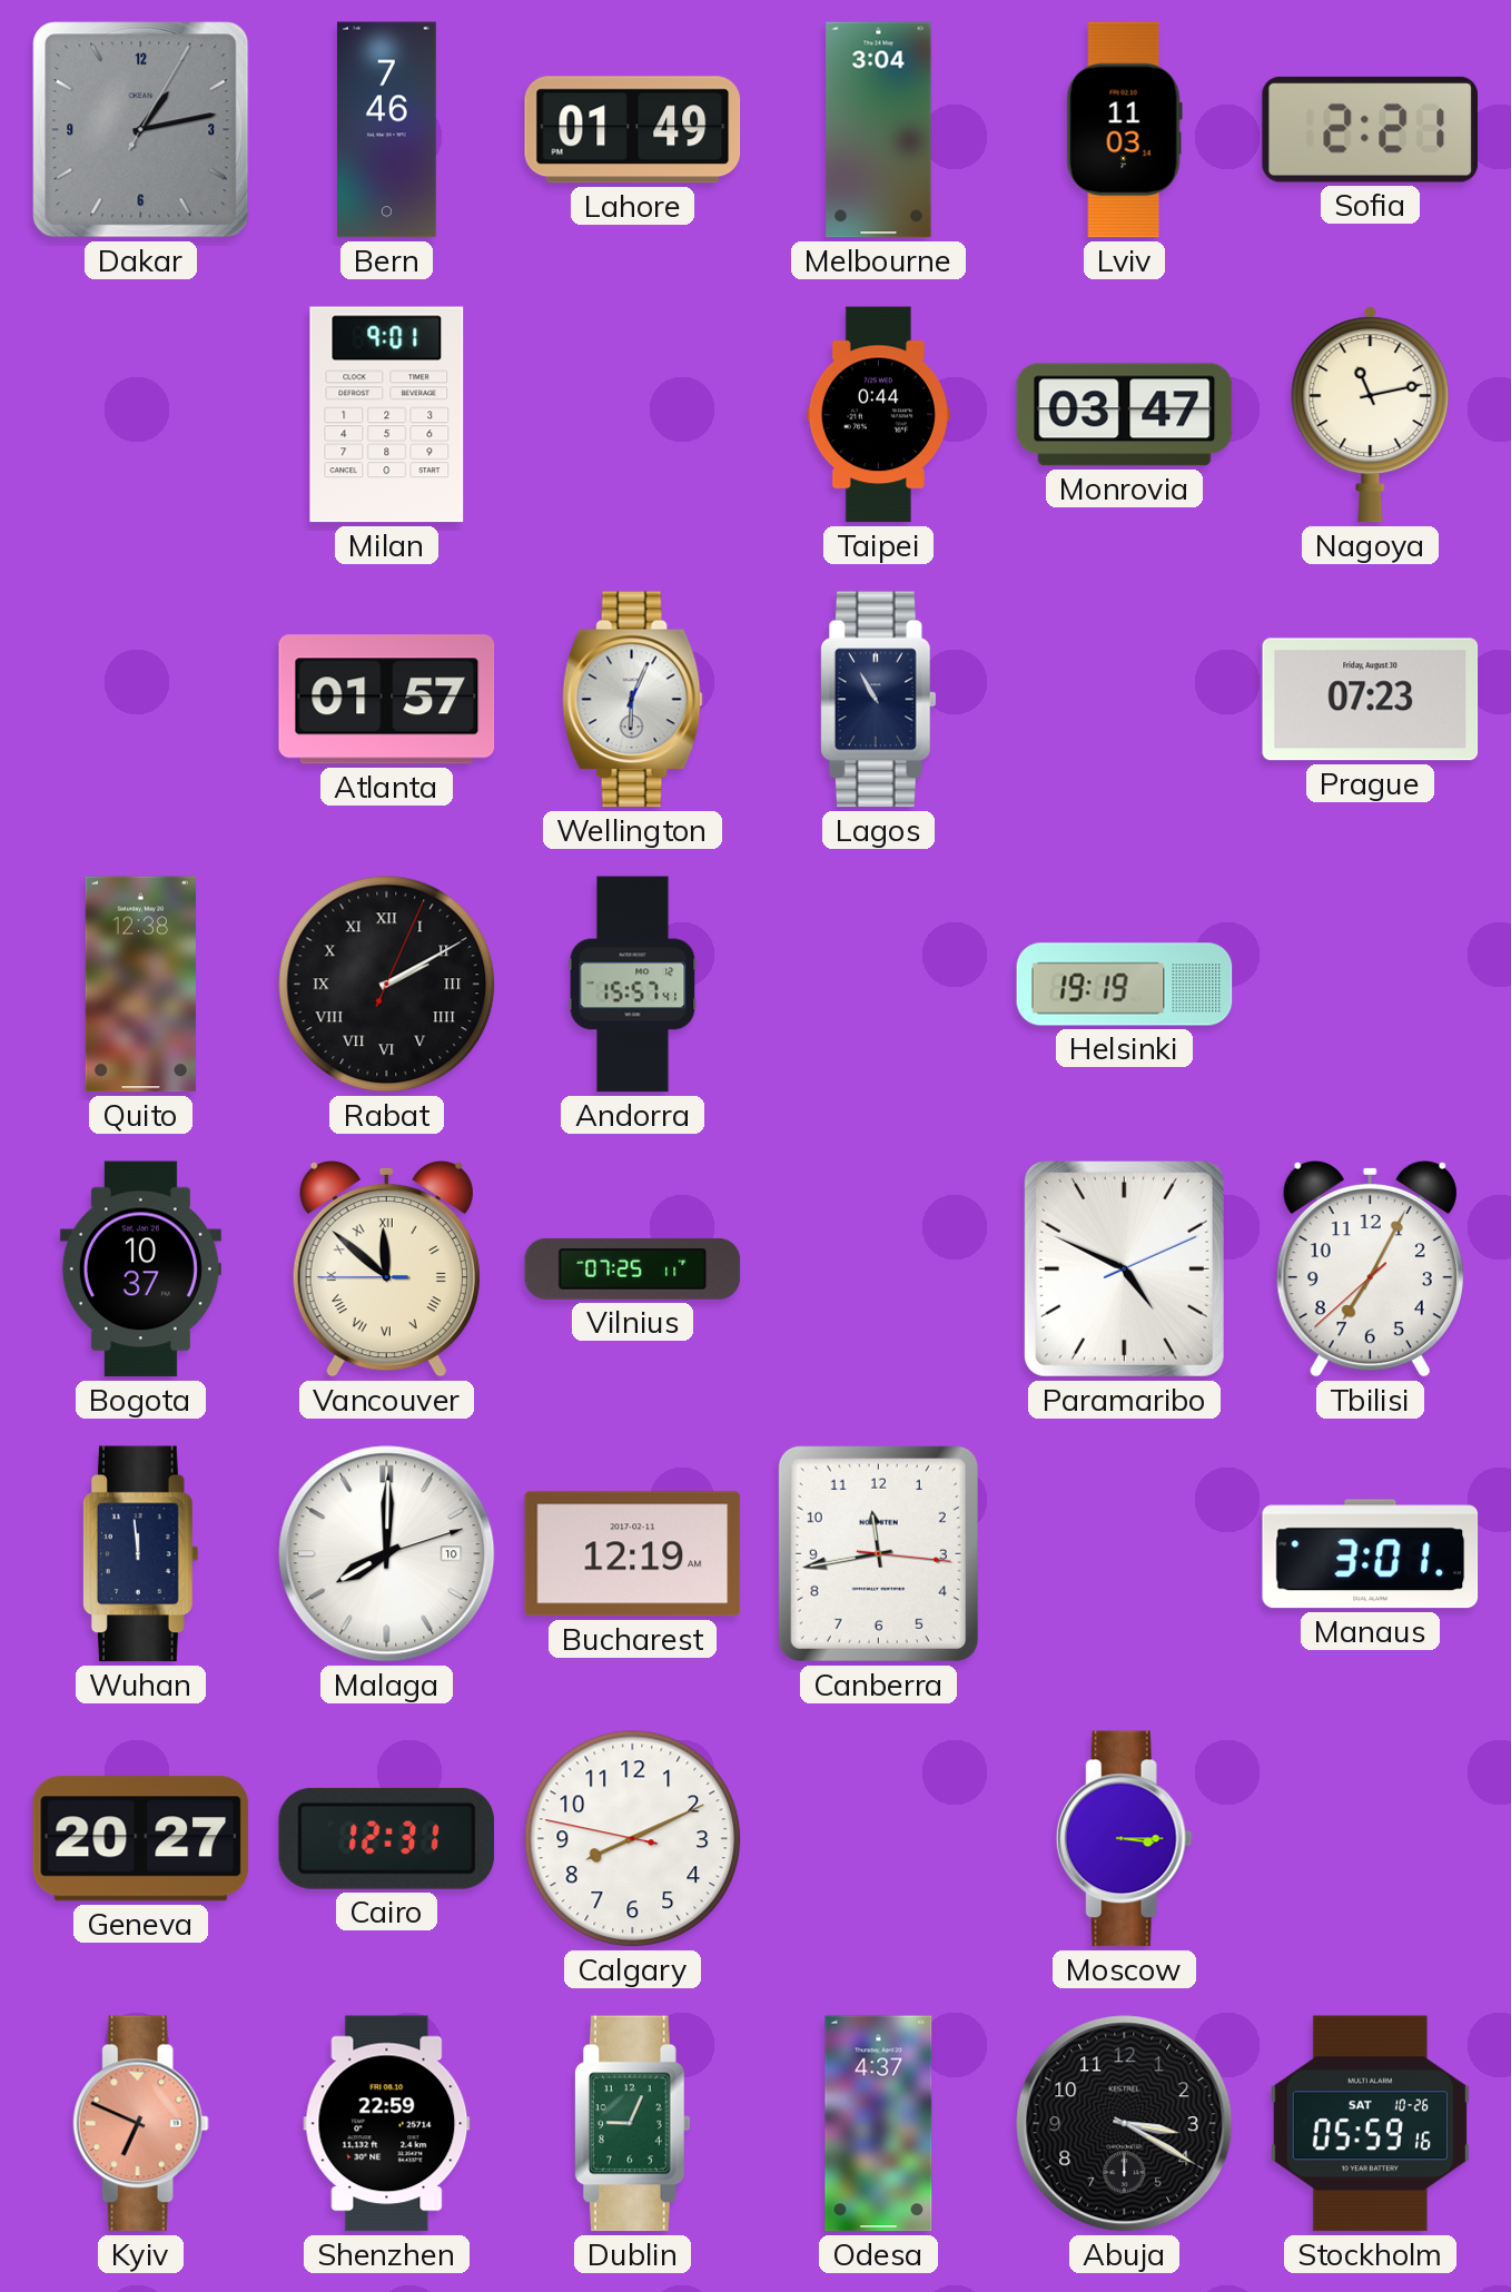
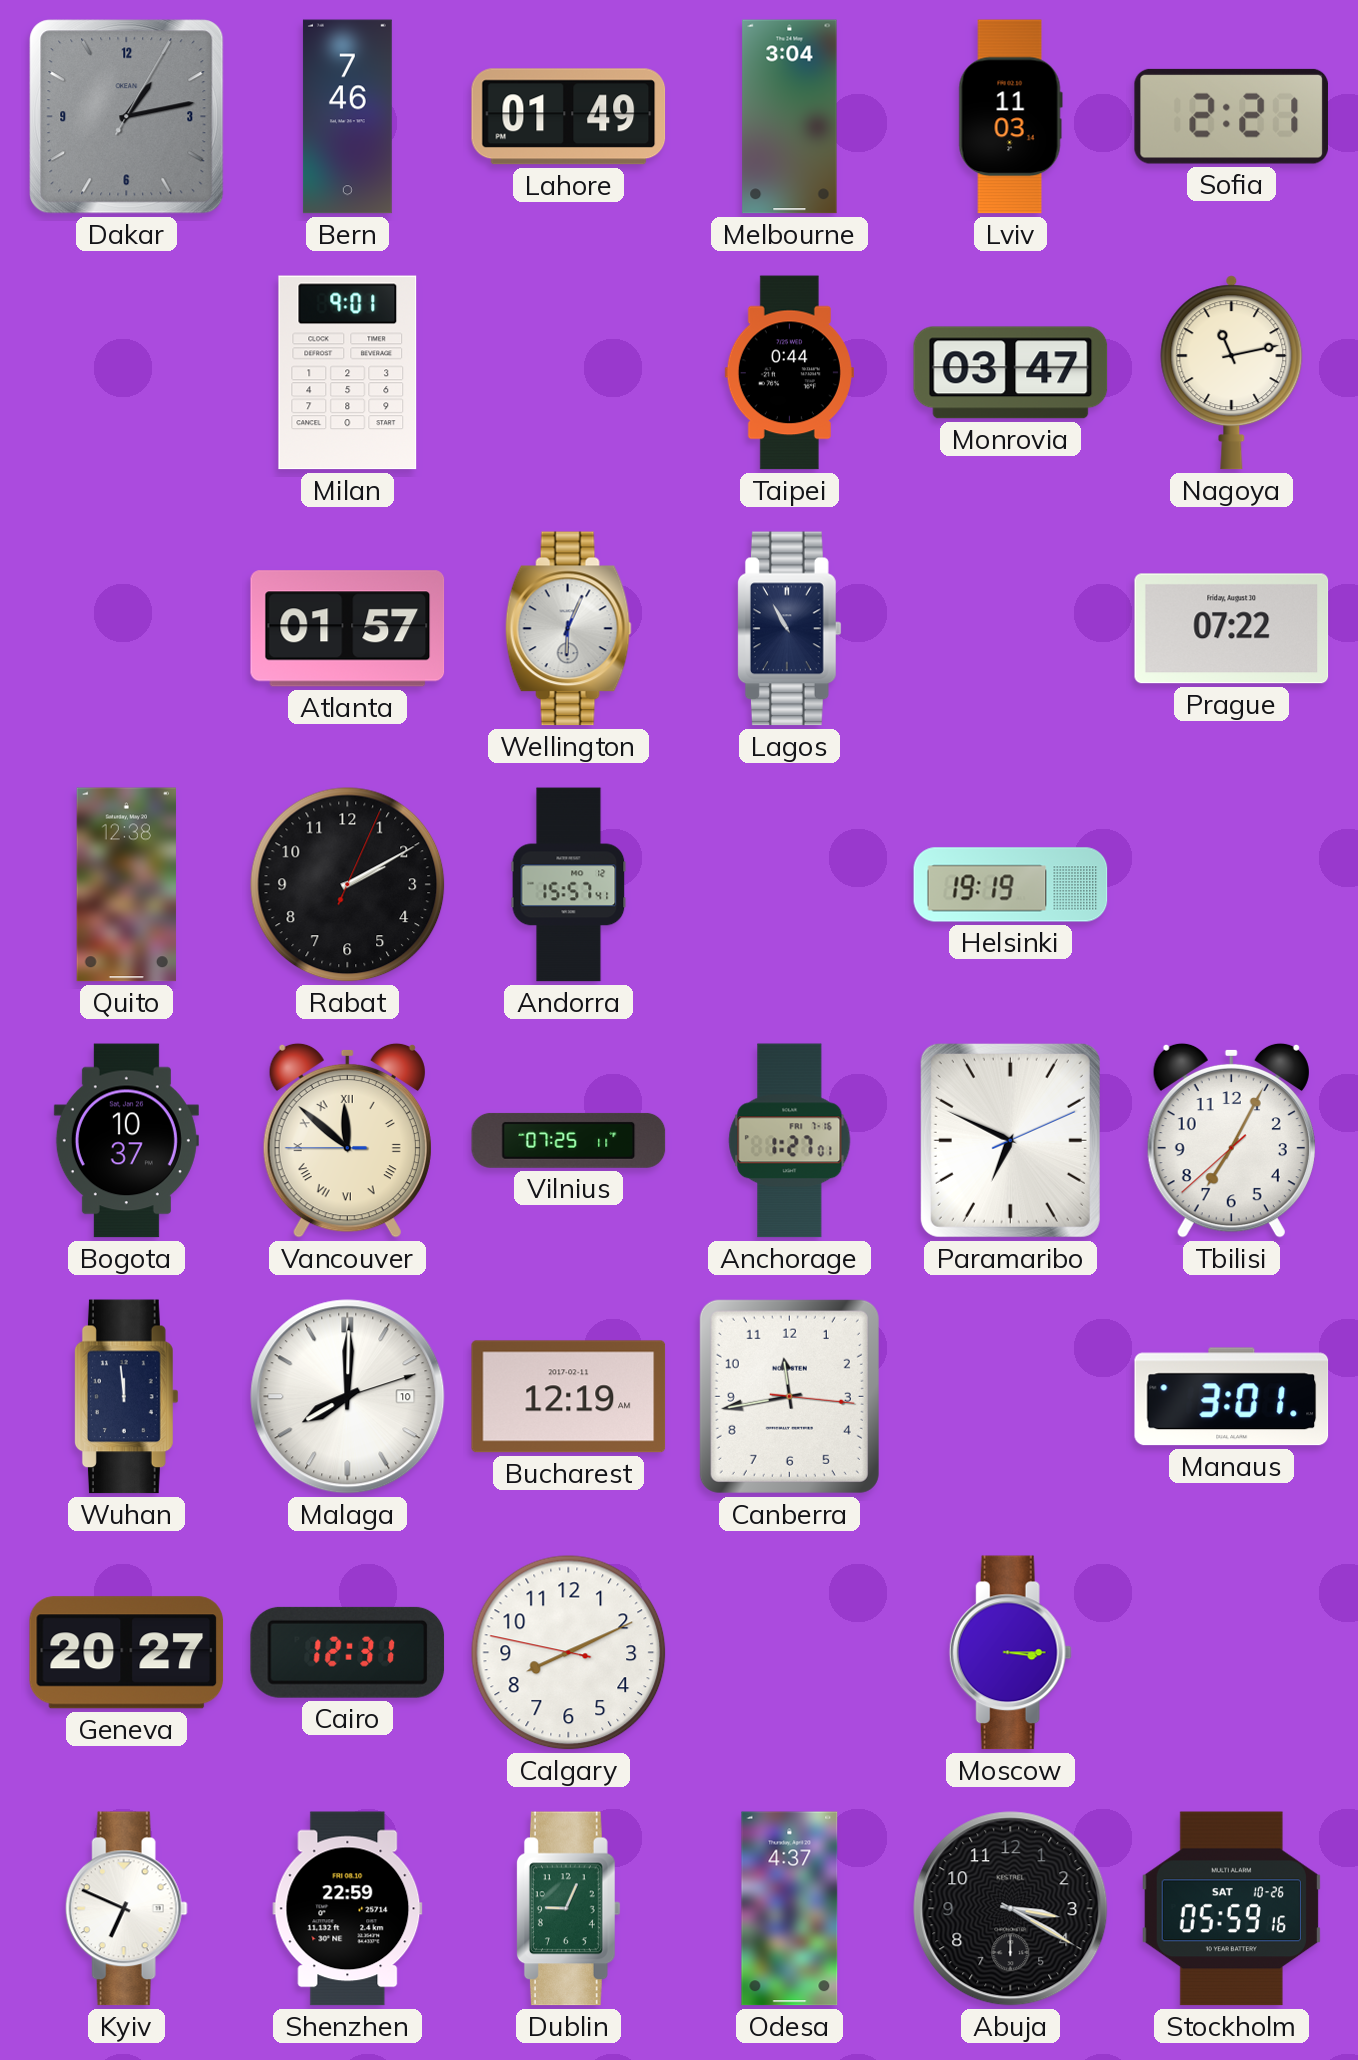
Prague: 07:23 -> 07:22
Rabat numerals: Roman -> Arabic
Anchorage: none -> 1:27
Paramaribo: 4:49 -> 6:49
Kyiv dial: salmon -> white
